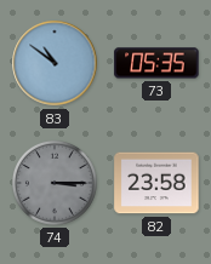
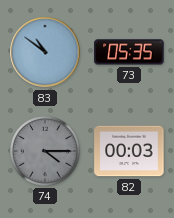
74: 3:15 -> 4:15
82: 23:58 -> 00:03
